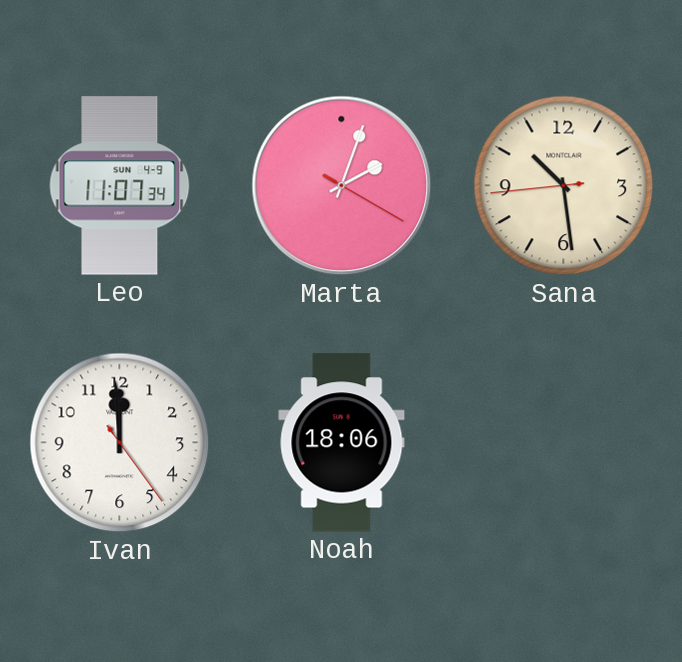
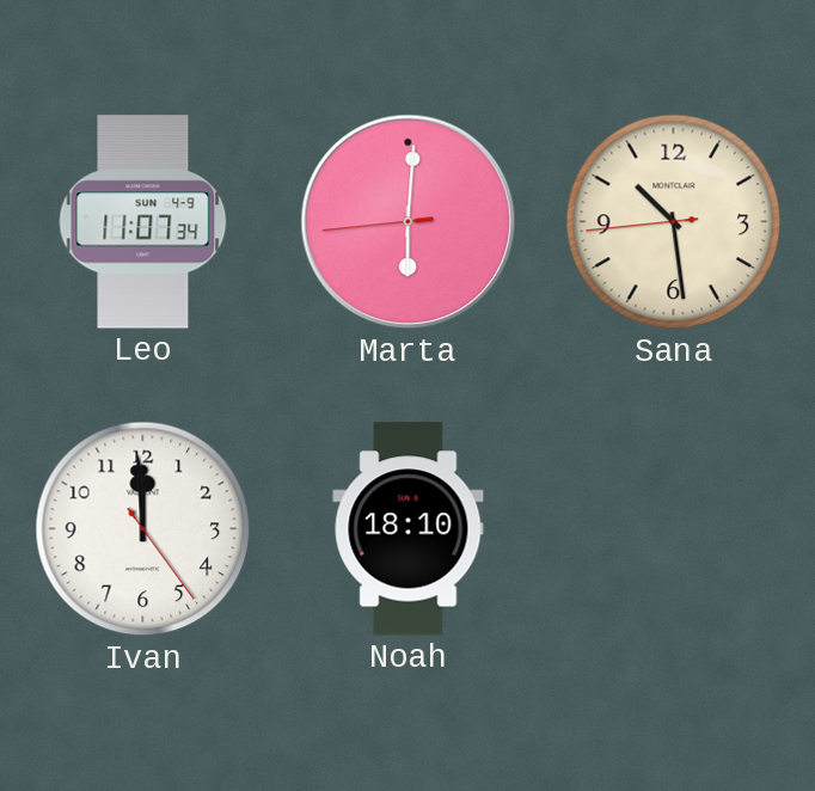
Marta: 2:03 -> 6:00
Noah: 18:06 -> 18:10
